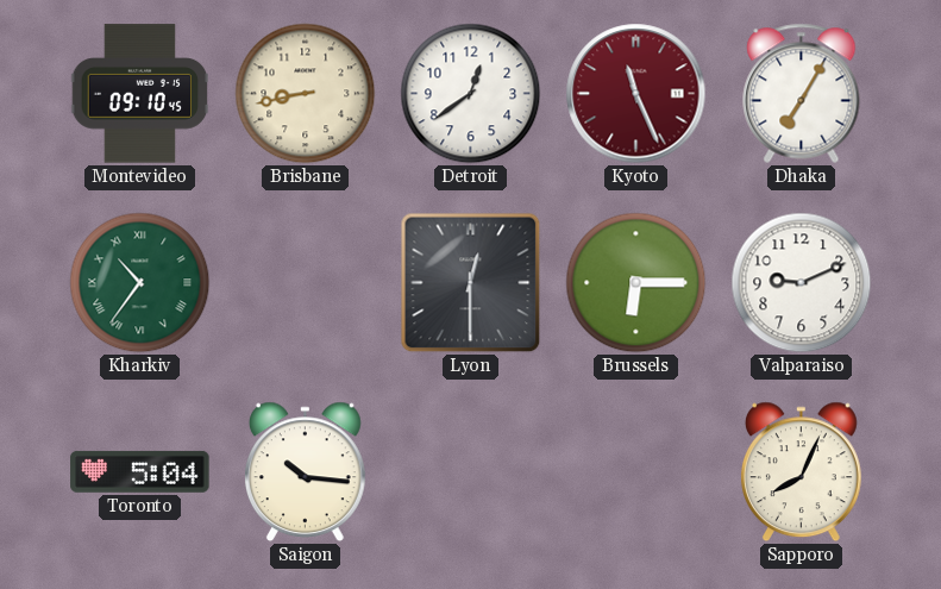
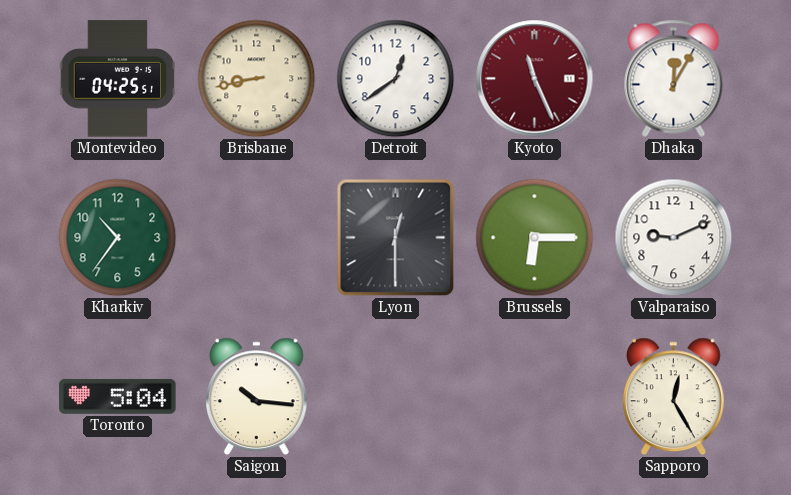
Montevideo: 09:10 -> 04:25
Dhaka: 7:05 -> 12:05
Kharkiv numerals: Roman -> Arabic
Sapporo: 8:04 -> 12:25
